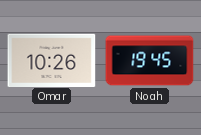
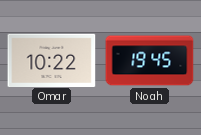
Omar: 10:26 -> 10:22
